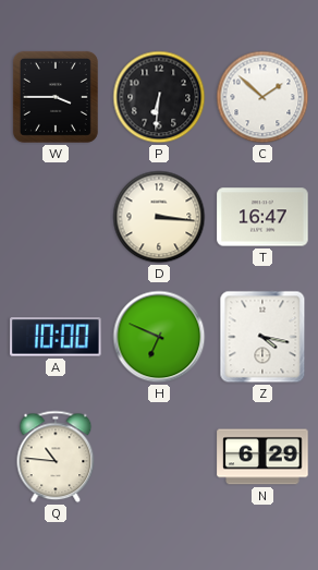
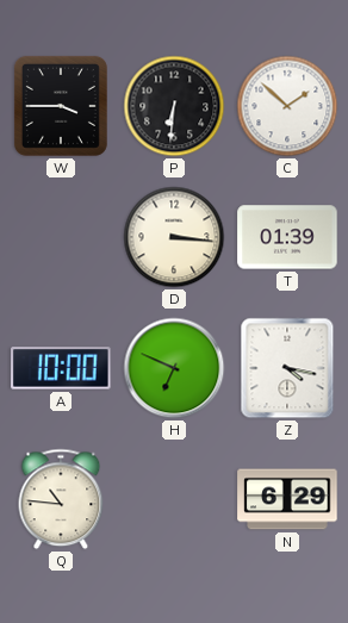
T: 16:47 -> 01:39
